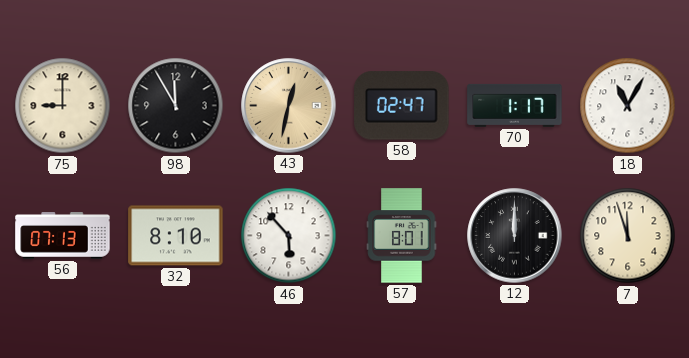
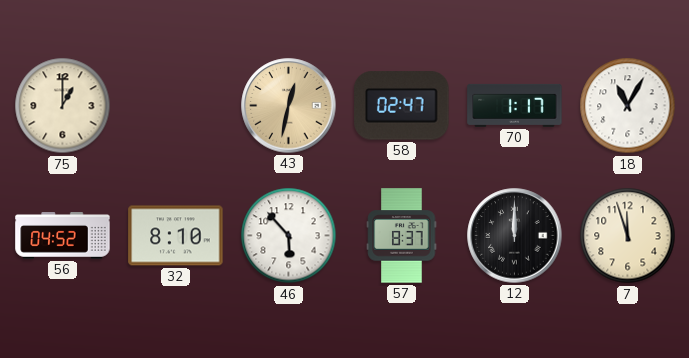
75: 9:00 -> 1:00
98: 11:55 -> none
56: 07:13 -> 04:52
57: 8:01 -> 8:37
